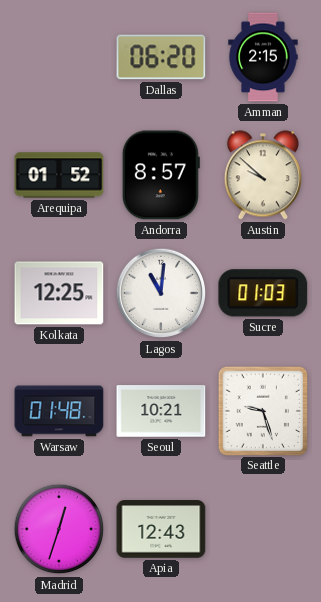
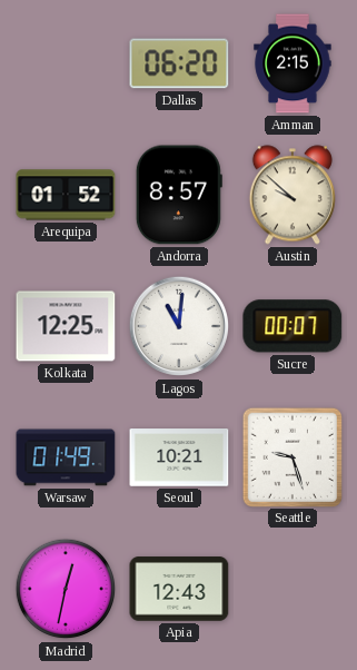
Sucre: 01:03 -> 00:07
Warsaw: 01:48 -> 01:49
Madrid: 12:33 -> 12:32
